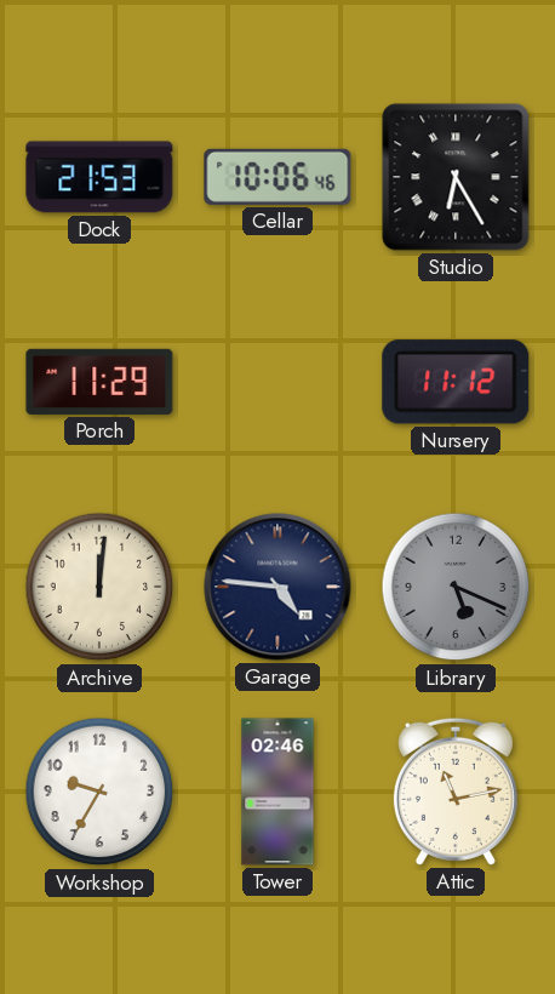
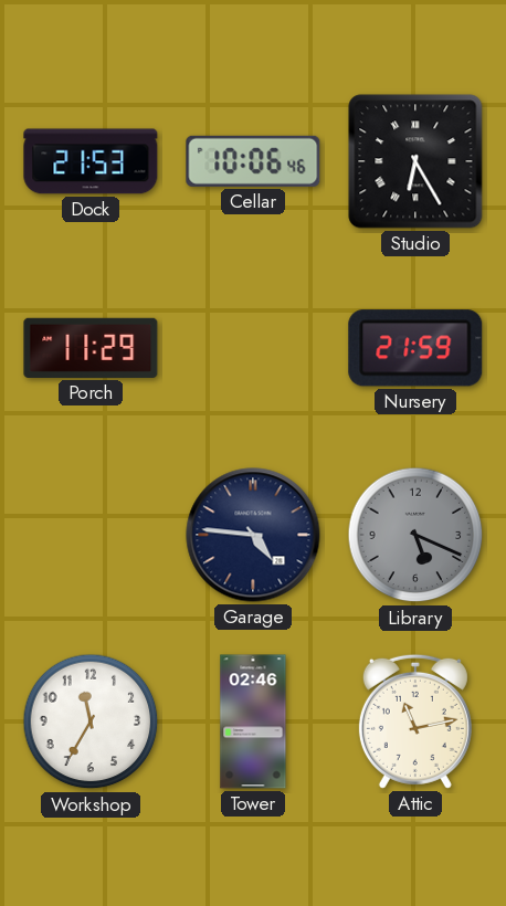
Nursery: 11:12 -> 21:59
Archive: 12:01 -> none
Workshop: 9:35 -> 11:35
